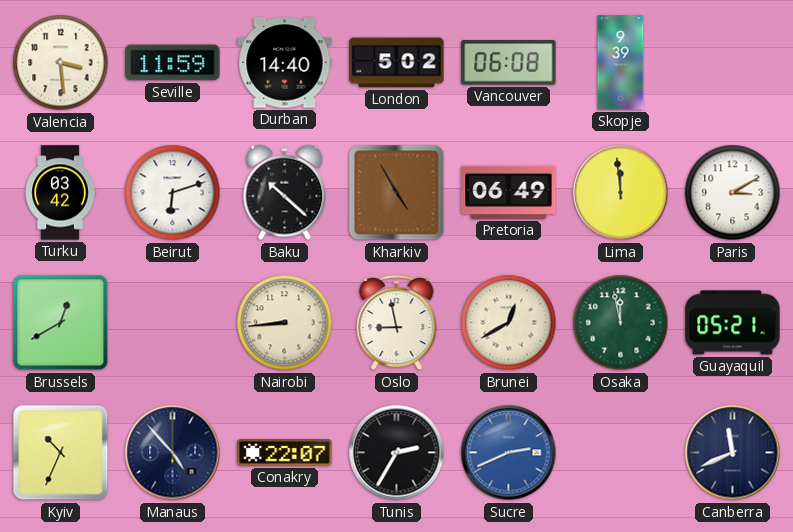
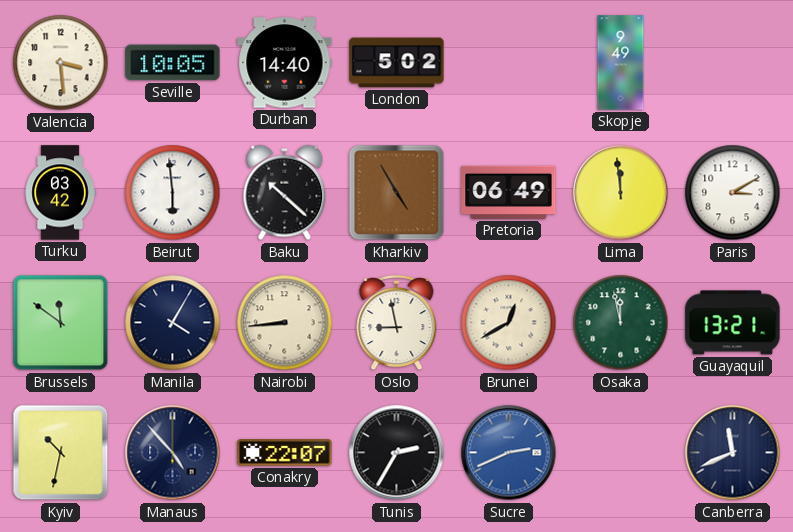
Seville: 11:59 -> 10:05
Vancouver: 06:08 -> none
Skopje: 9:39 -> 9:49
Beirut: 6:12 -> 5:59
Brussels: 12:40 -> 11:51
Manila: none -> 4:05
Guayaquil: 05:21 -> 13:21
Kyiv: 10:34 -> 10:32
